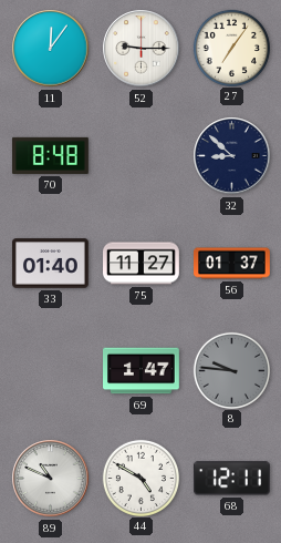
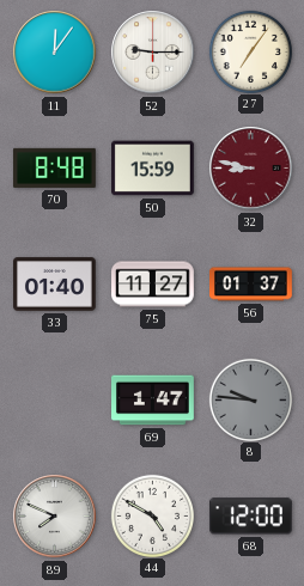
50: none -> 15:59
32: 8:52 -> 8:47
32 dial: navy -> burgundy
89: 10:49 -> 7:49
68: 12:11 -> 12:00
